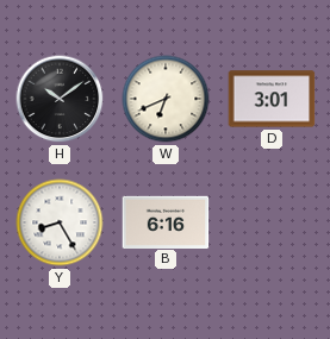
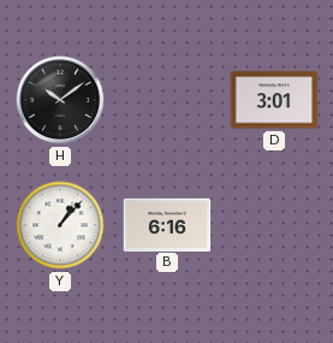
W: 6:41 -> none
Y: 8:25 -> 1:07
